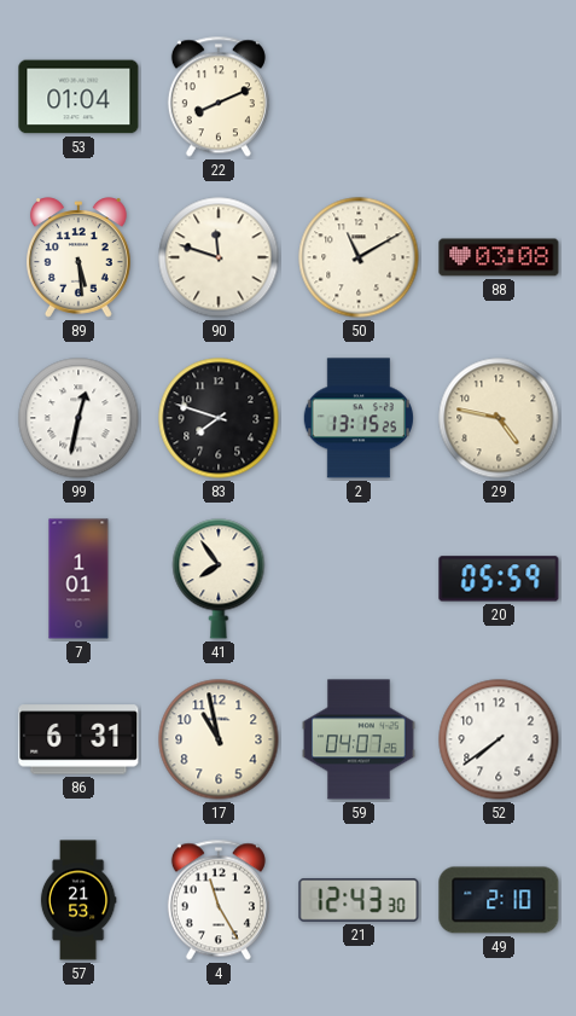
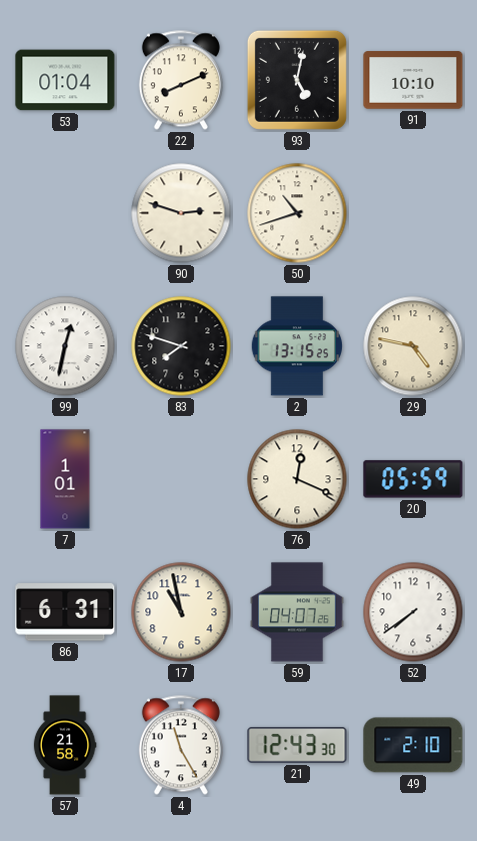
93: none -> 5:02
91: none -> 10:10
89: 5:29 -> none
90: 11:48 -> 2:48
50: 11:10 -> 10:42
88: 03:08 -> none
41: 7:54 -> none
76: none -> 12:19
57: 21:53 -> 21:58
